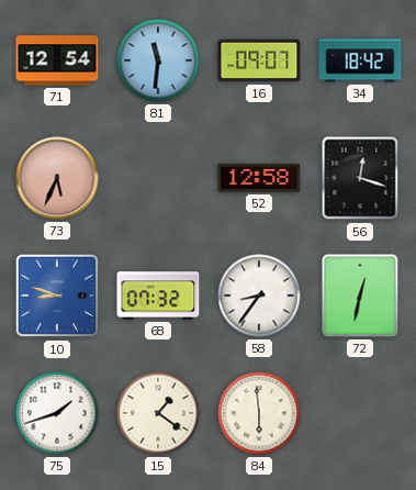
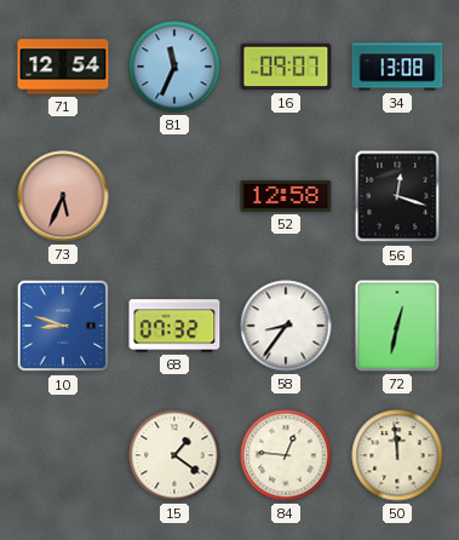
81: 11:31 -> 11:34
34: 18:42 -> 13:08
75: 1:42 -> none
84: 5:59 -> 12:46
50: none -> 11:59
